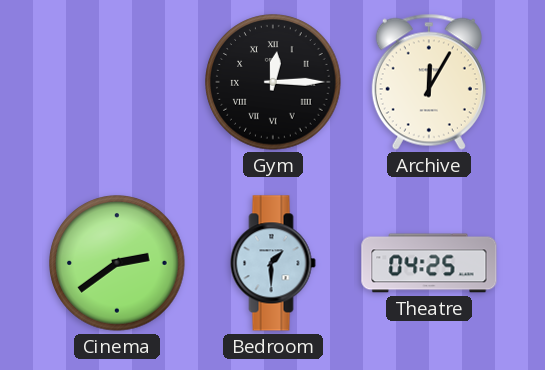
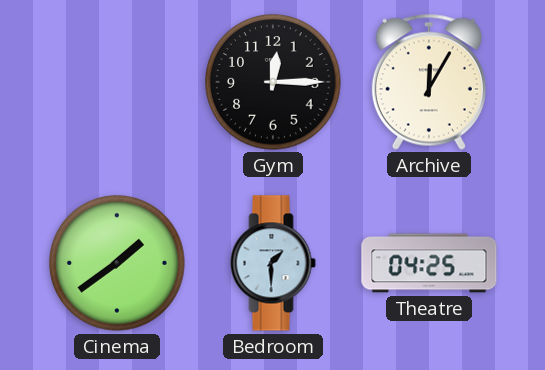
Gym numerals: Roman -> Arabic
Cinema: 2:39 -> 1:39
